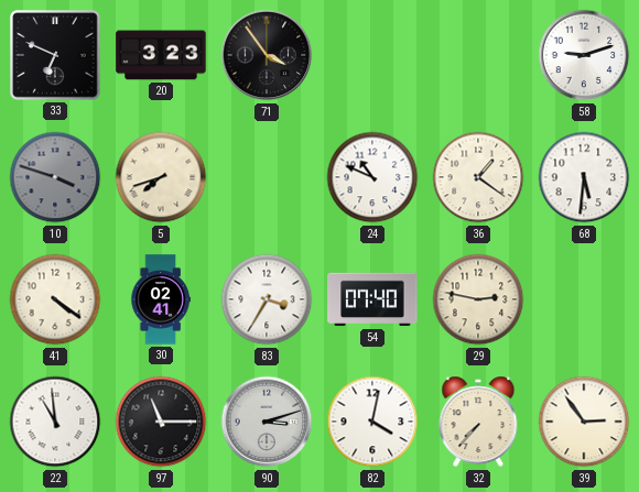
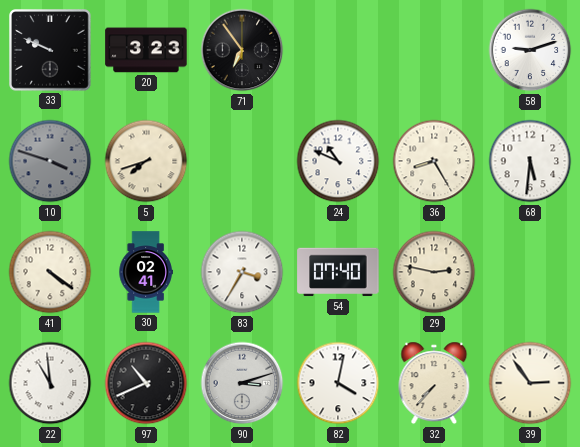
33: 6:49 -> 9:49
71: 3:54 -> 6:54
36: 1:21 -> 8:25
97: 11:15 -> 10:41
